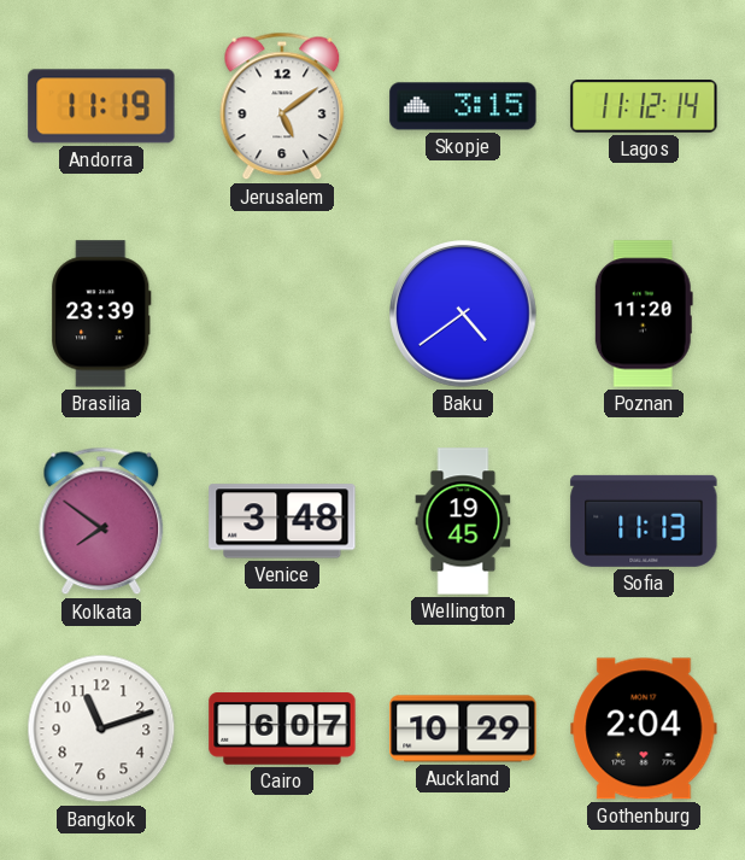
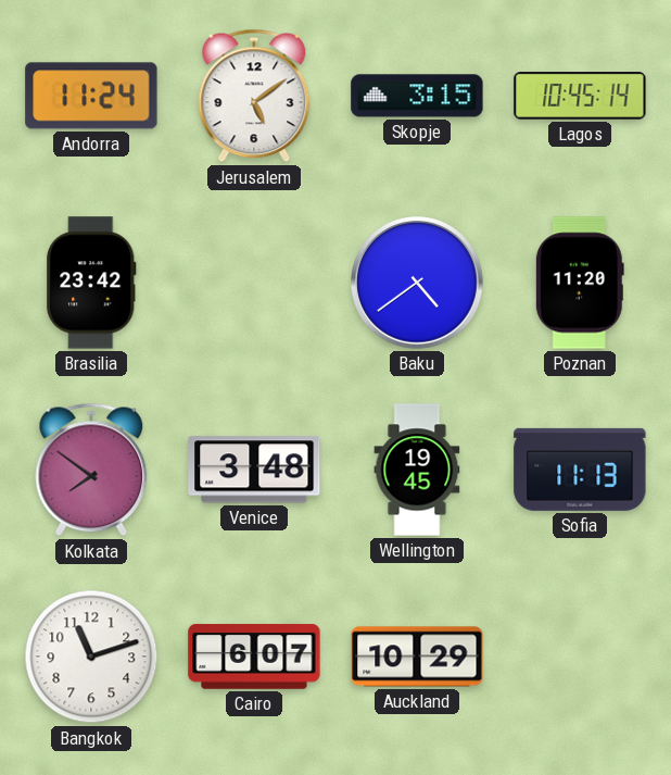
Andorra: 11:19 -> 11:24
Lagos: 11:12 -> 10:45
Brasilia: 23:39 -> 23:42
Gothenburg: 2:04 -> none
